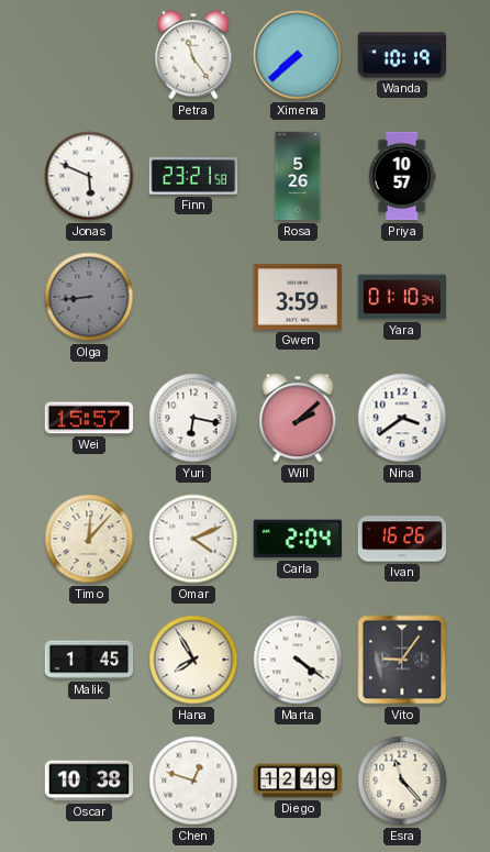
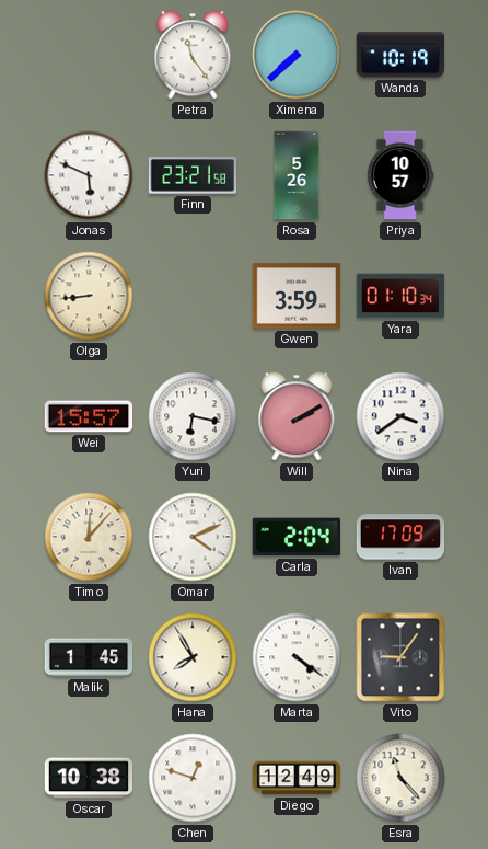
Olga dial: grey -> cream
Will: 2:08 -> 2:10
Ivan: 16:26 -> 17:09
